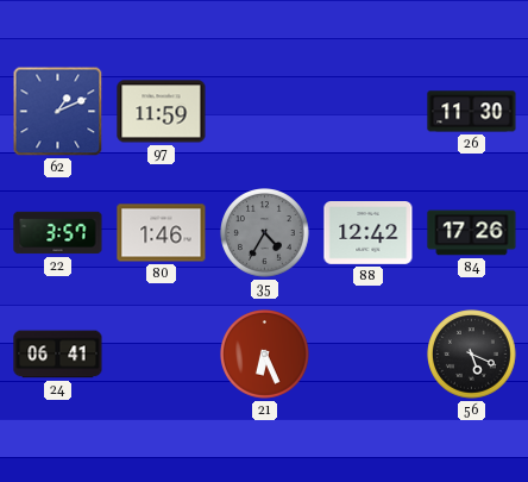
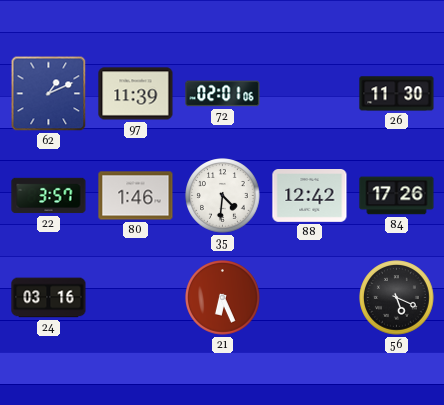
97: 11:59 -> 11:39
72: none -> 02:01
35: 4:35 -> 4:31
35 dial: grey -> white
24: 06:41 -> 03:16
